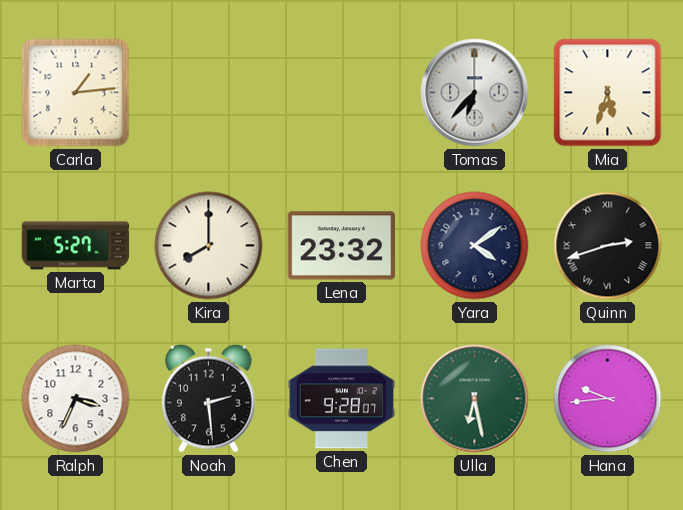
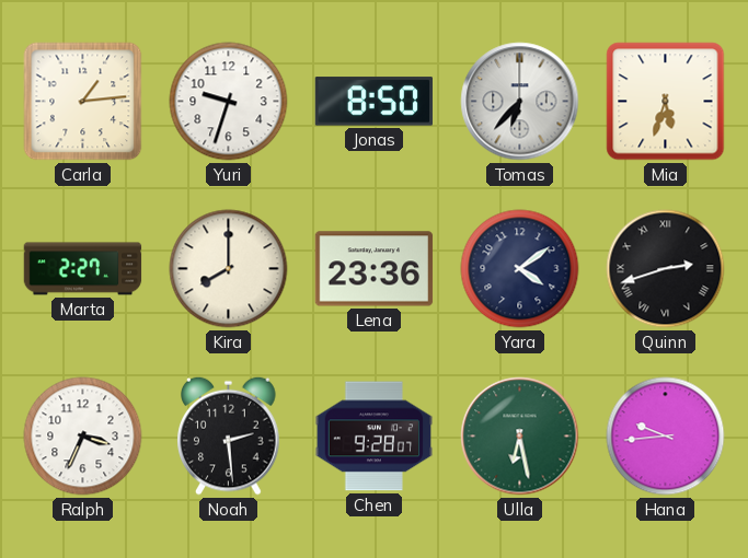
Yuri: none -> 9:33
Jonas: none -> 8:50
Marta: 5:27 -> 2:27
Lena: 23:32 -> 23:36
